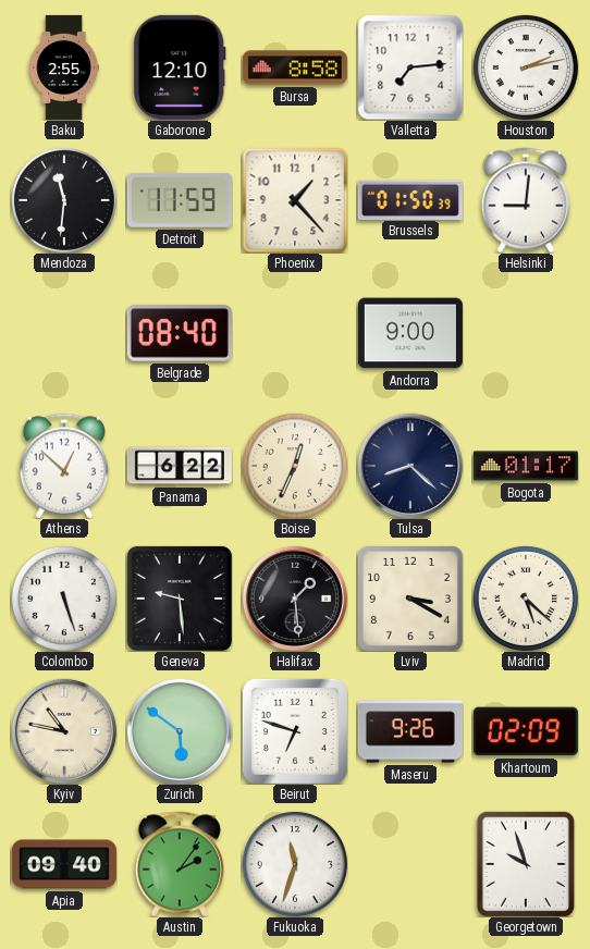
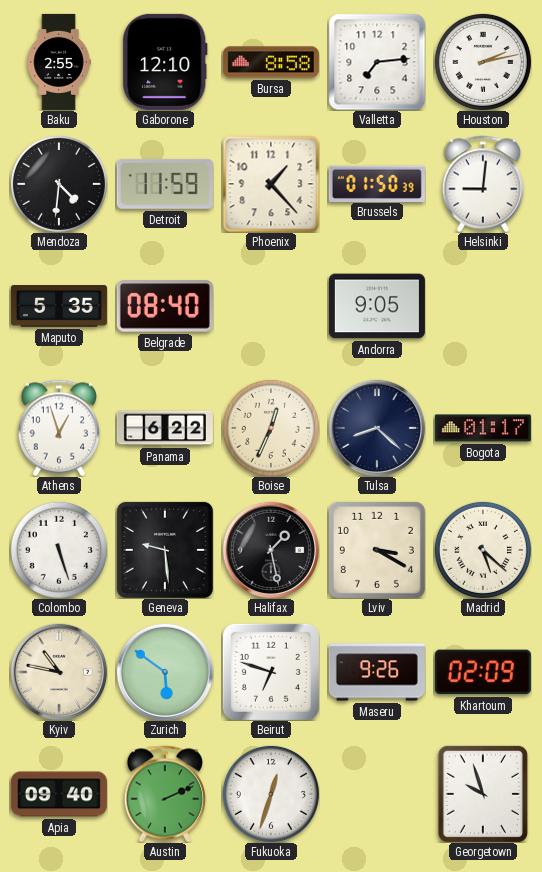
Mendoza: 11:31 -> 4:31
Maputo: none -> 5:35
Andorra: 9:00 -> 9:05
Athens: 12:52 -> 12:57
Halifax: 1:29 -> 1:28
Austin: 2:06 -> 2:11
Fukuoka: 11:33 -> 12:33
